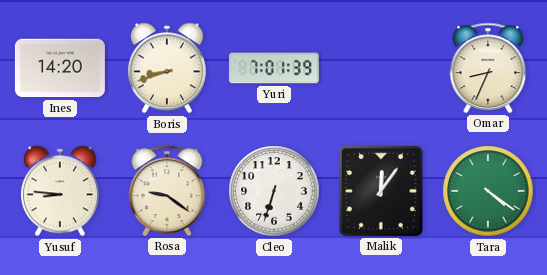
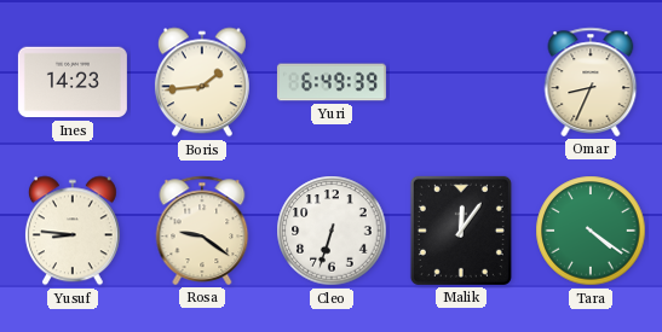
Ines: 14:20 -> 14:23
Boris: 8:42 -> 1:44
Yuri: 7:01 -> 6:49
